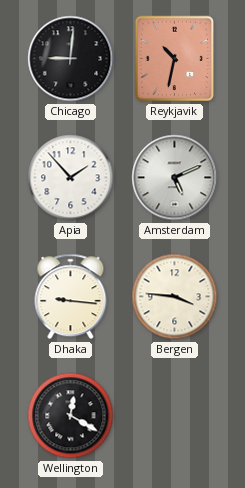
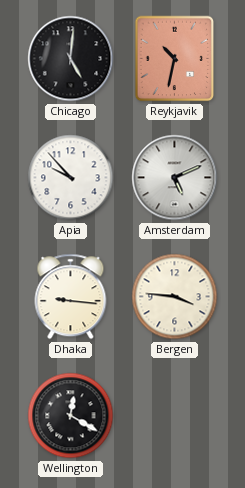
Chicago: 9:01 -> 5:01
Apia: 1:53 -> 9:53
